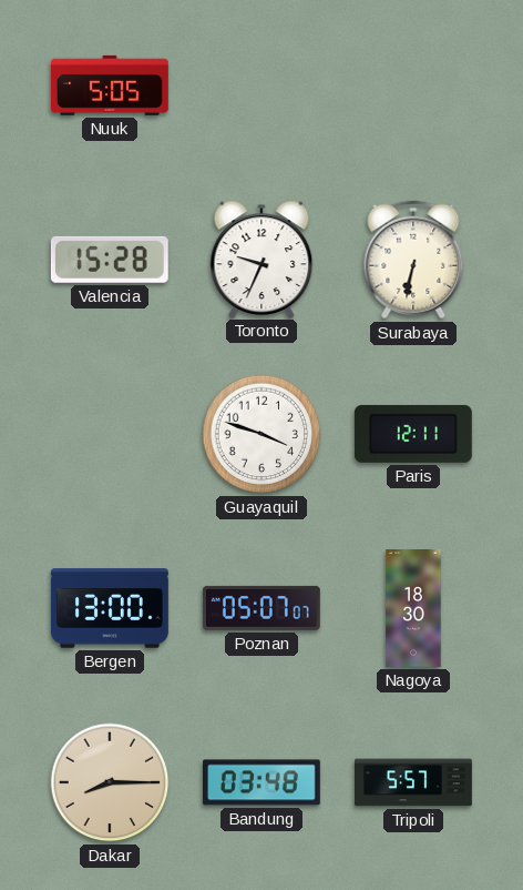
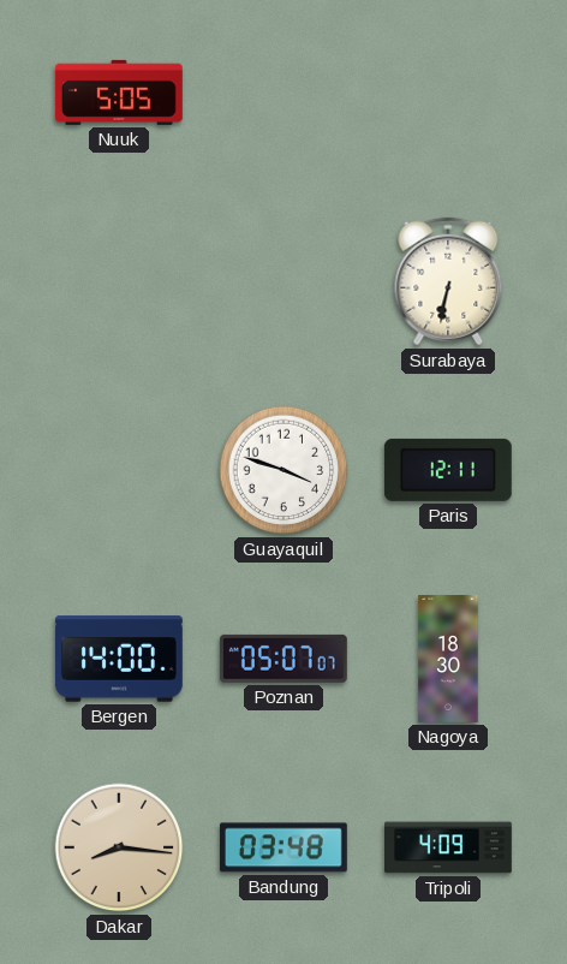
Valencia: 15:28 -> none
Toronto: 9:34 -> none
Bergen: 13:00 -> 14:00
Dakar: 8:15 -> 8:16
Tripoli: 5:57 -> 4:09
